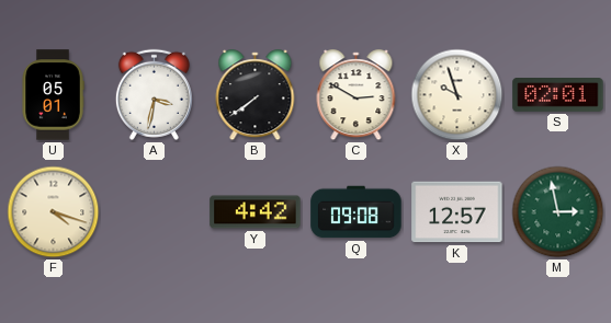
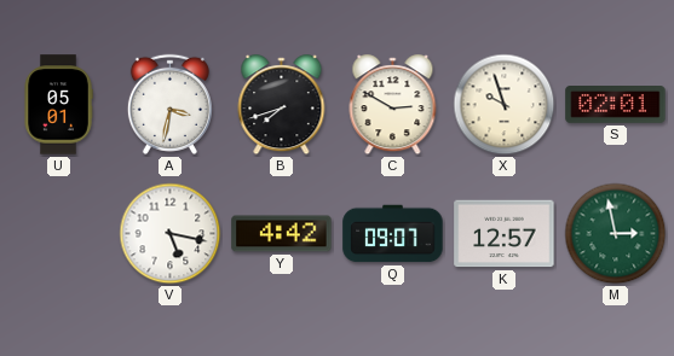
B: 7:39 -> 7:42
F: 4:18 -> none
V: none -> 5:17
Q: 09:08 -> 09:07
